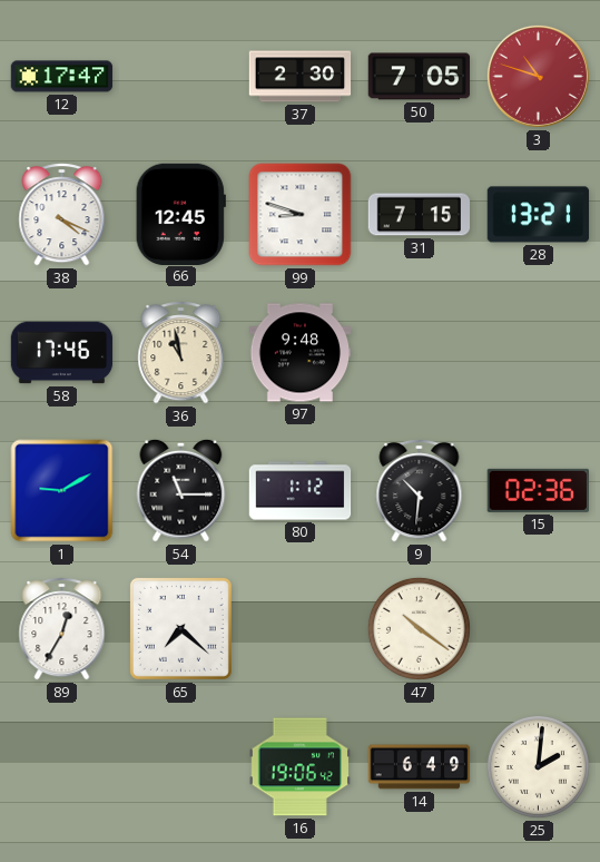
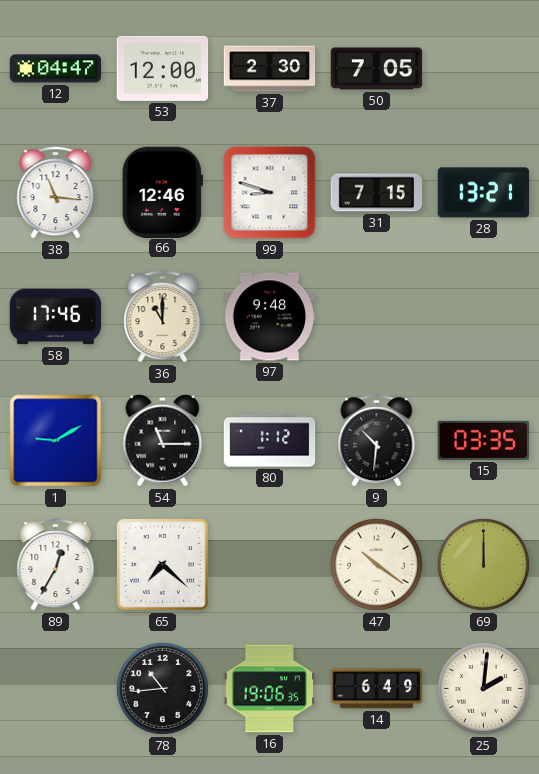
12: 17:47 -> 04:47
53: none -> 12:00
3: 10:48 -> none
38: 4:19 -> 11:16
66: 12:45 -> 12:46
36: 10:58 -> 11:00
15: 02:36 -> 03:35
69: none -> 12:00
78: none -> 10:44
16: 19:06:42 -> 19:06:35
